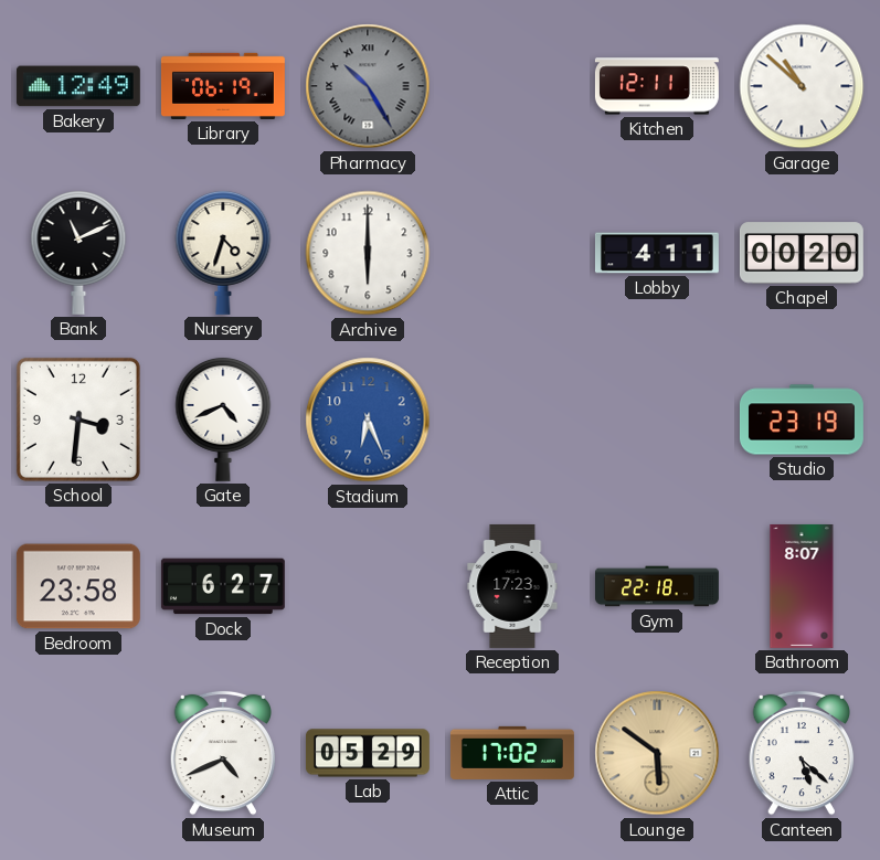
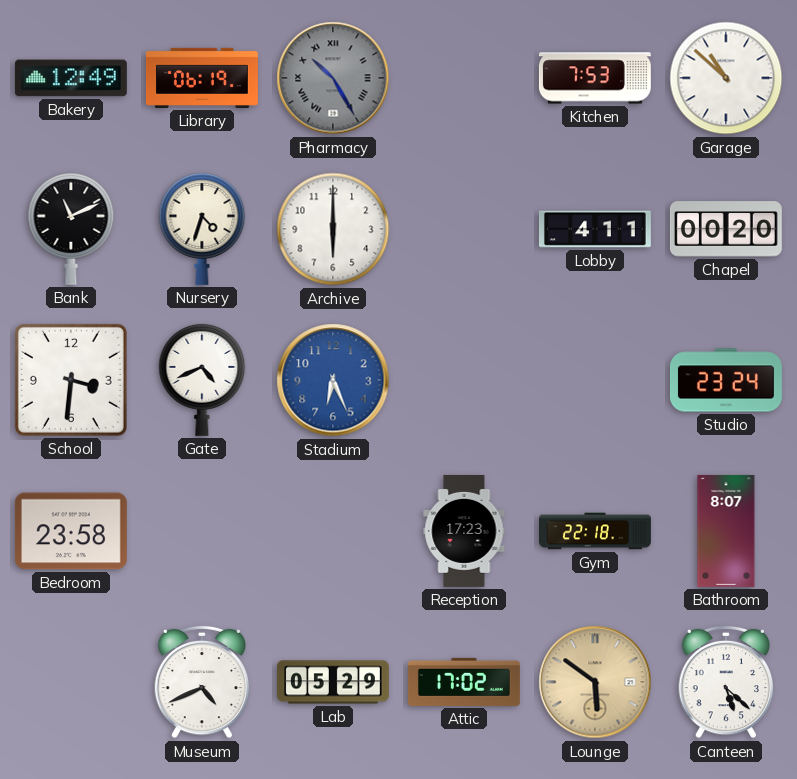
Kitchen: 12:11 -> 7:53
Studio: 23:19 -> 23:24
Dock: 6:27 -> none
